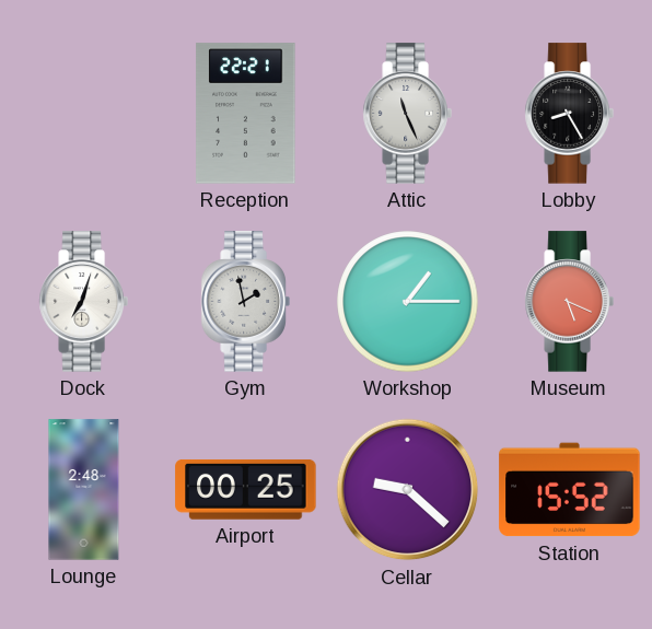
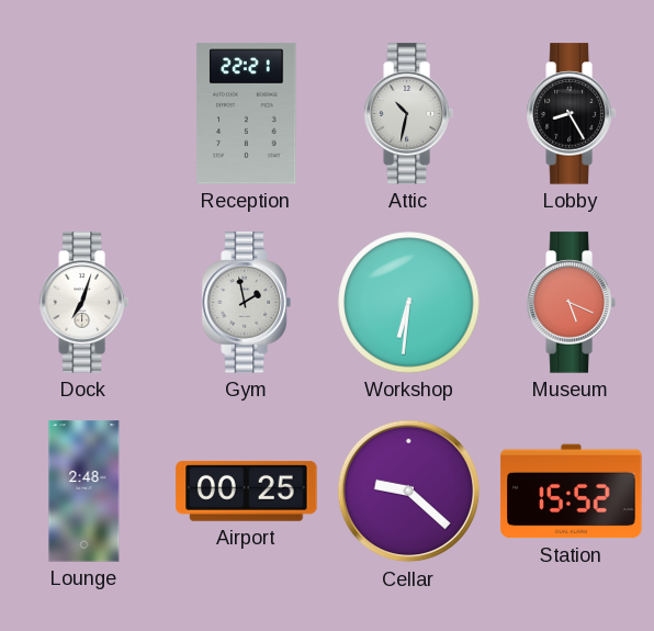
Attic: 11:26 -> 10:32
Workshop: 1:15 -> 6:31
